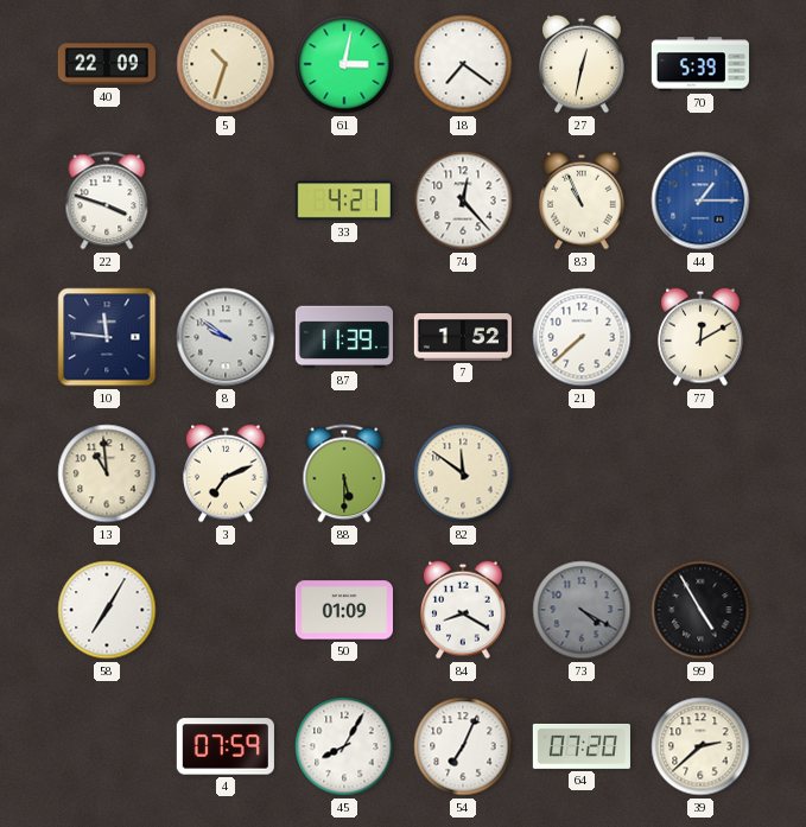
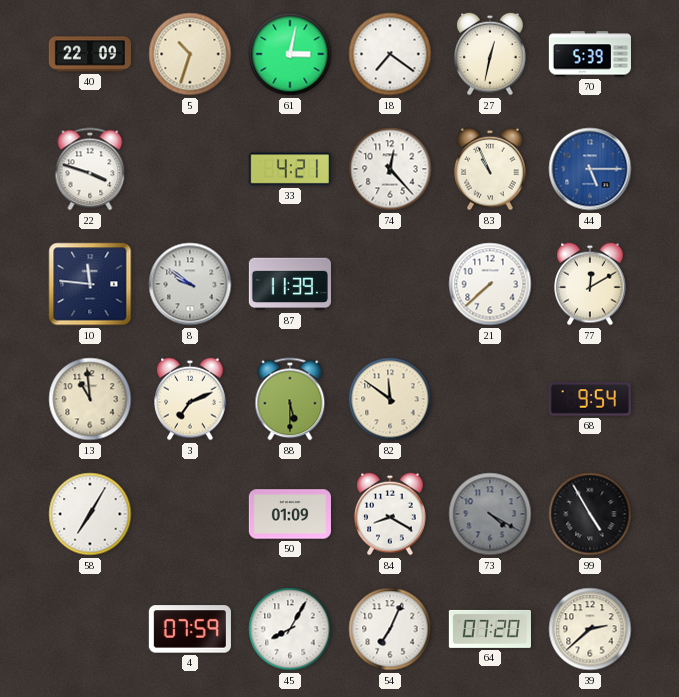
44: 1:15 -> 5:15
7: 1:52 -> none
68: none -> 9:54
